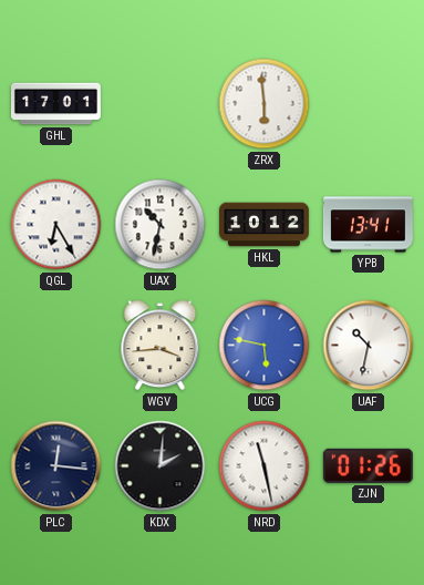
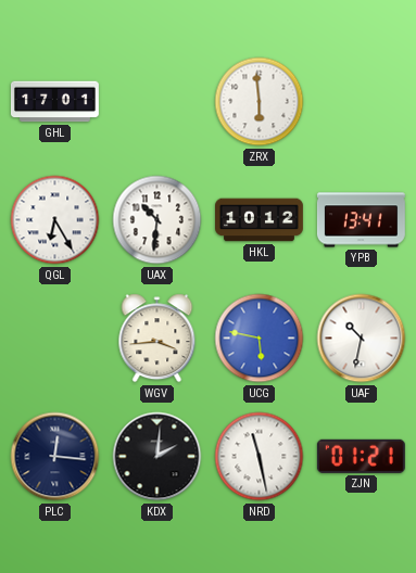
UAX: 10:32 -> 10:31
ZJN: 01:26 -> 01:21
